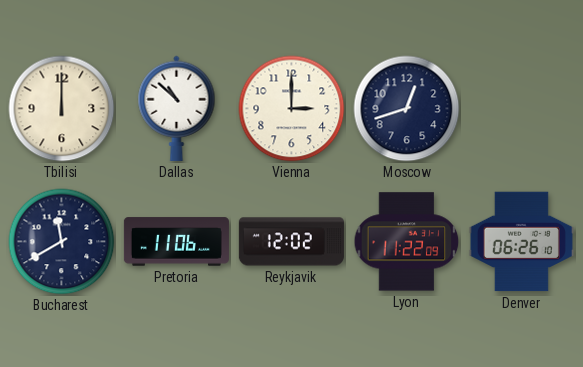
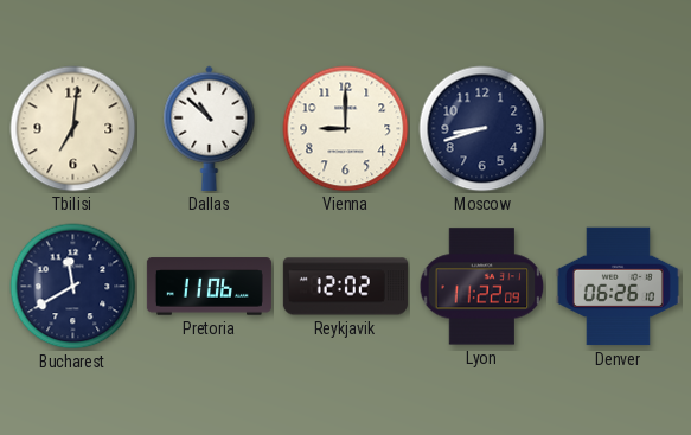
Tbilisi: 12:00 -> 7:01
Vienna: 3:00 -> 9:00
Moscow: 12:42 -> 8:42
